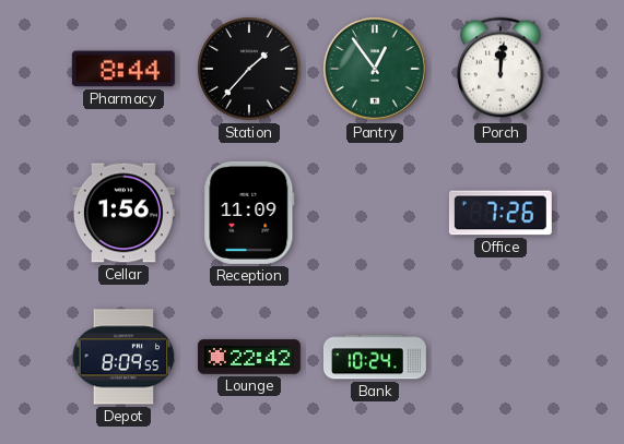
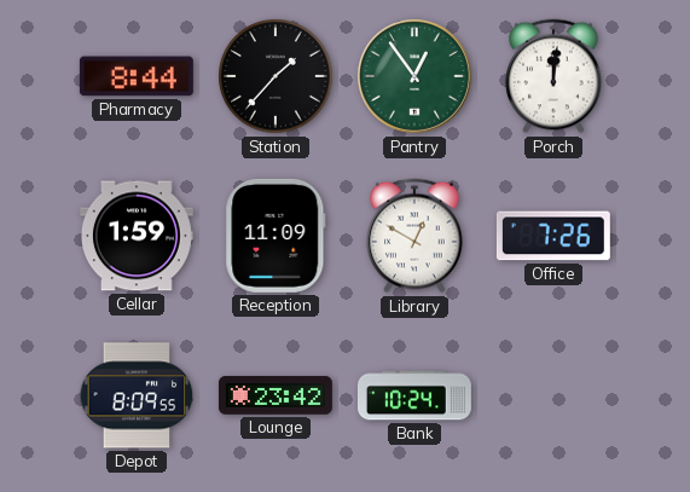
Cellar: 1:56 -> 1:59
Library: none -> 12:50
Lounge: 22:42 -> 23:42
